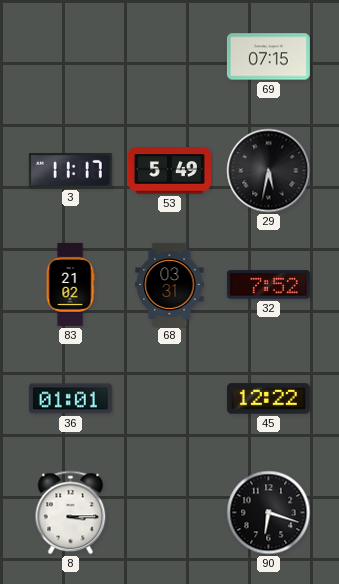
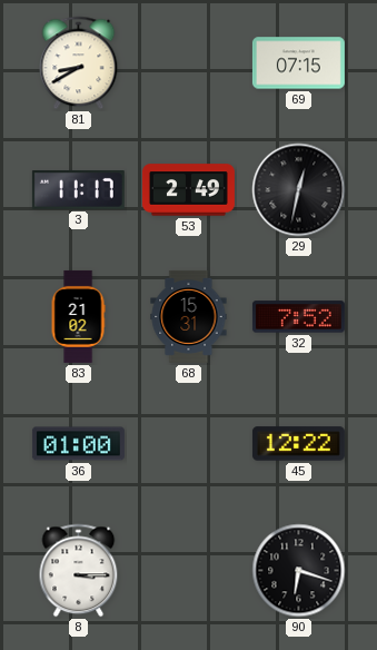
81: none -> 8:40
53: 5:49 -> 2:49
29: 5:32 -> 12:32
68: 03:31 -> 15:31
36: 01:01 -> 01:00
